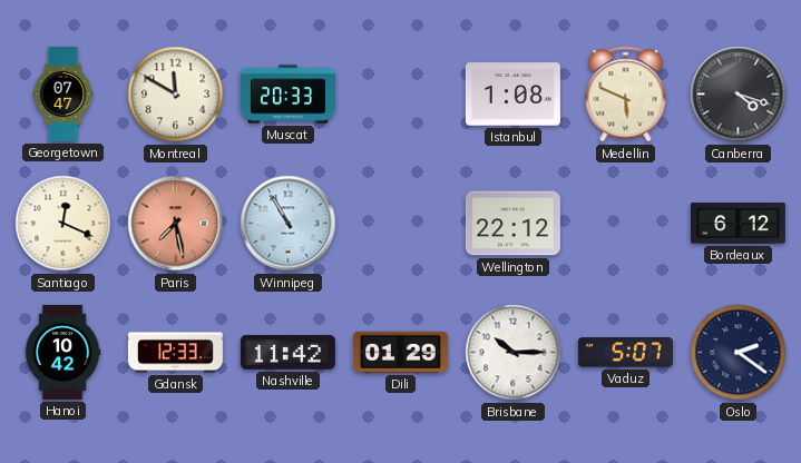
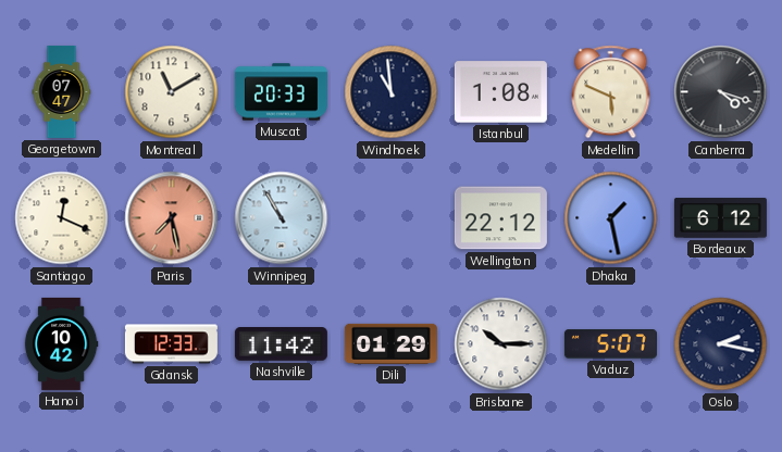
Montreal: 11:50 -> 11:10
Windhoek: none -> 10:59
Dhaka: none -> 1:28
Oslo: 2:21 -> 2:17
